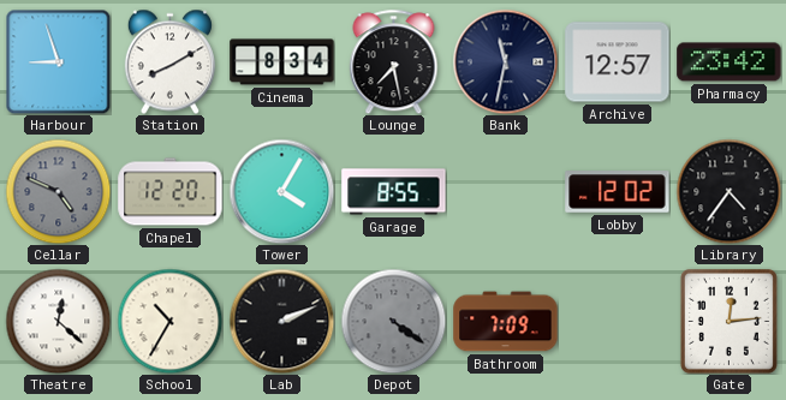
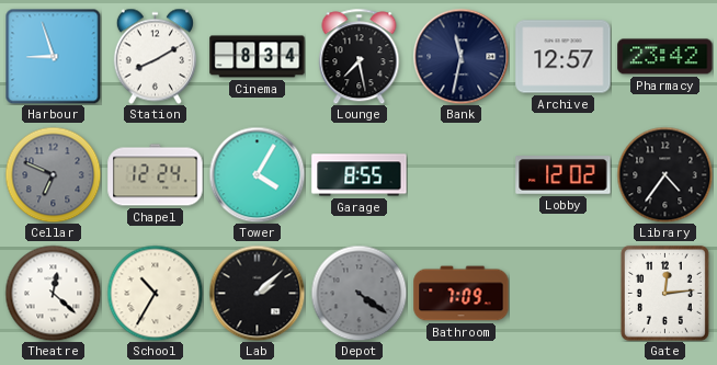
Cellar: 4:49 -> 6:49
Chapel: 12:20 -> 12:24
Lab: 2:11 -> 2:08
